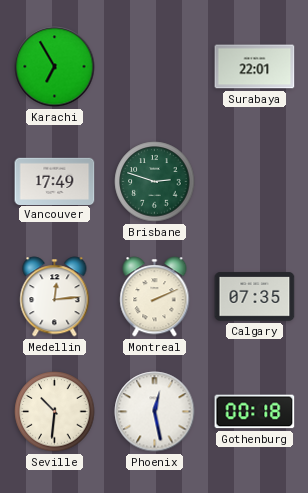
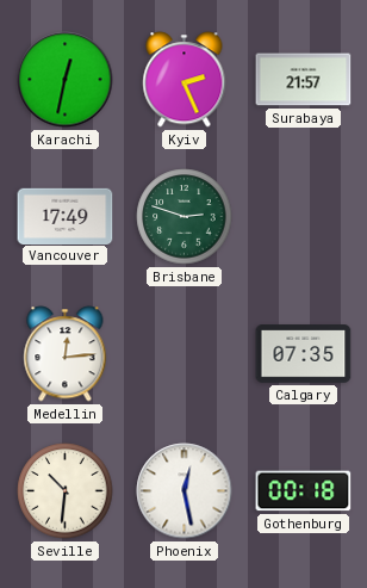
Karachi: 6:55 -> 12:32
Kyiv: none -> 2:26
Surabaya: 22:01 -> 21:57
Montreal: 2:11 -> none
